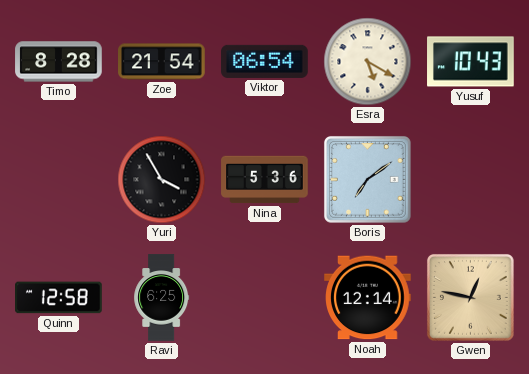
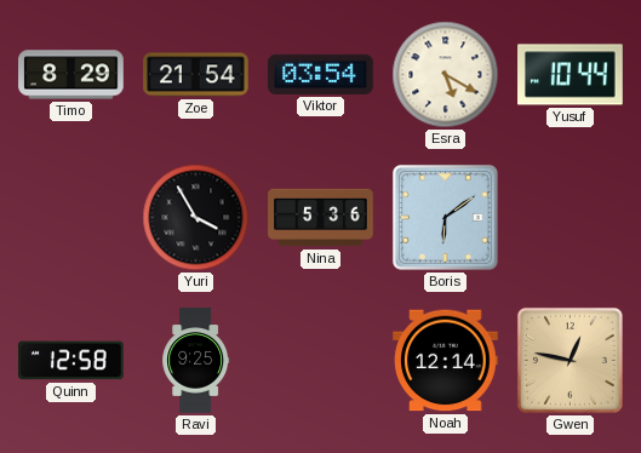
Timo: 8:28 -> 8:29
Viktor: 06:54 -> 03:54
Yusuf: 10:43 -> 10:44
Boris: 7:09 -> 6:09
Ravi: 6:25 -> 9:25
